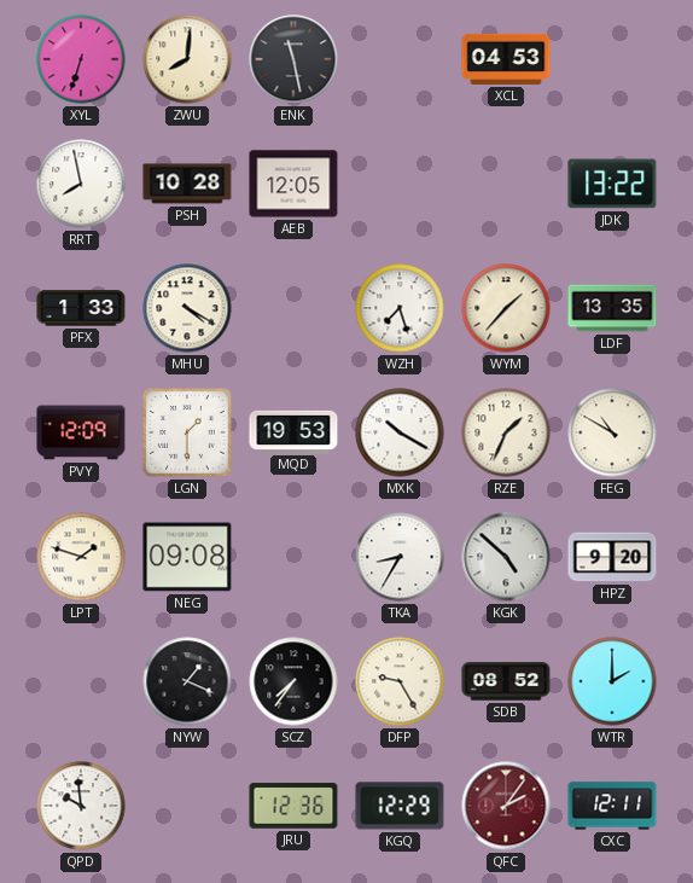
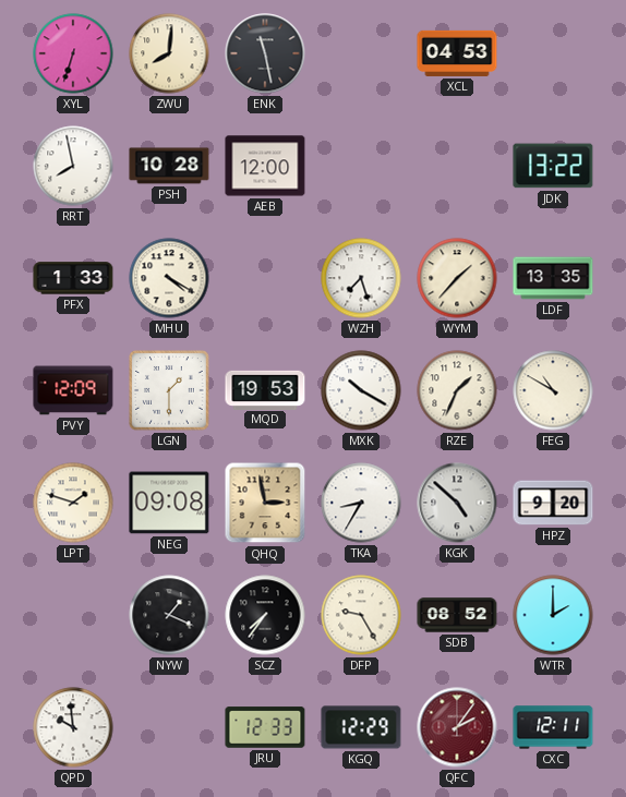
AEB: 12:05 -> 12:00
QHQ: none -> 2:58
JRU: 12:36 -> 12:33
